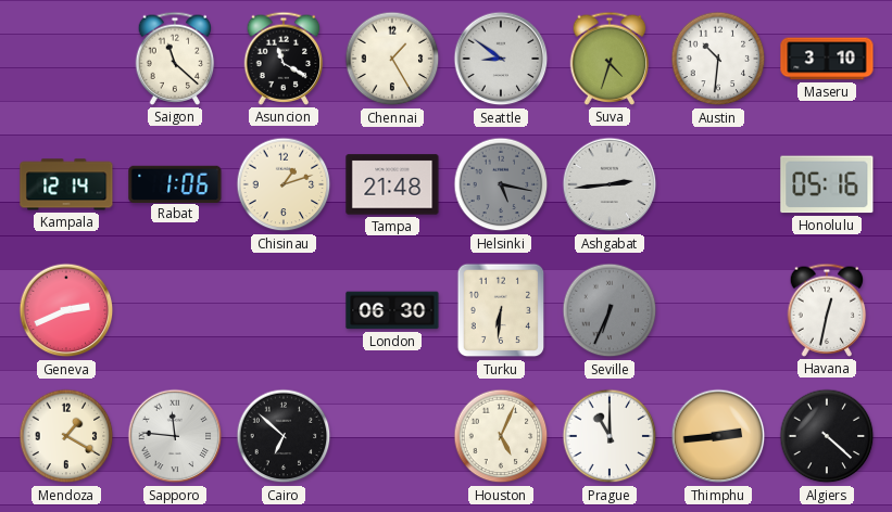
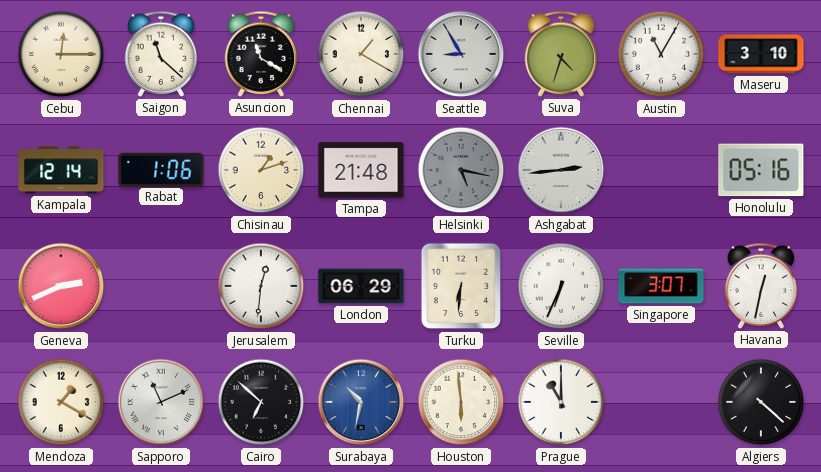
Cebu: none -> 12:15
Chennai: 1:25 -> 1:20
Seattle: 8:51 -> 8:55
Austin: 10:31 -> 11:05
Jerusalem: none -> 12:31
London: 06:30 -> 06:29
Seville dial: grey -> white
Singapore: none -> 3:07
Sapporo: 11:46 -> 11:11
Surabaya: none -> 10:32
Houston: 5:04 -> 5:59
Thimphu: 2:44 -> none
